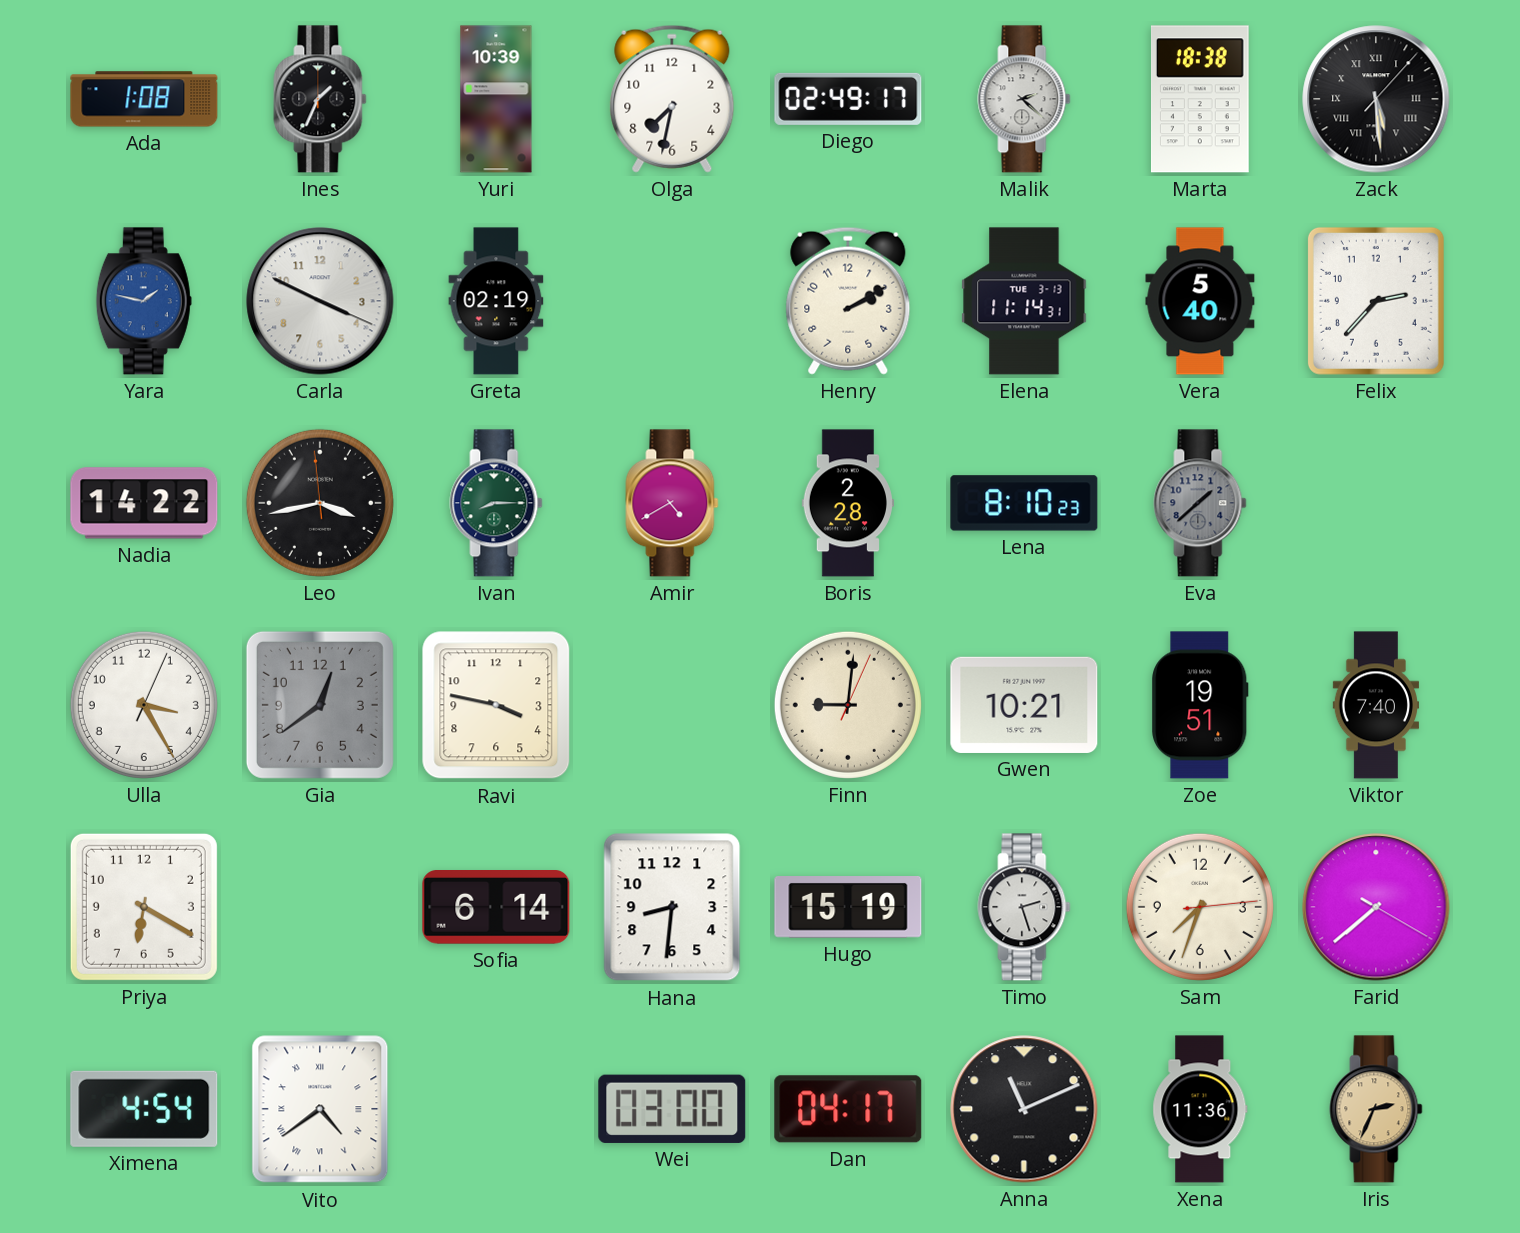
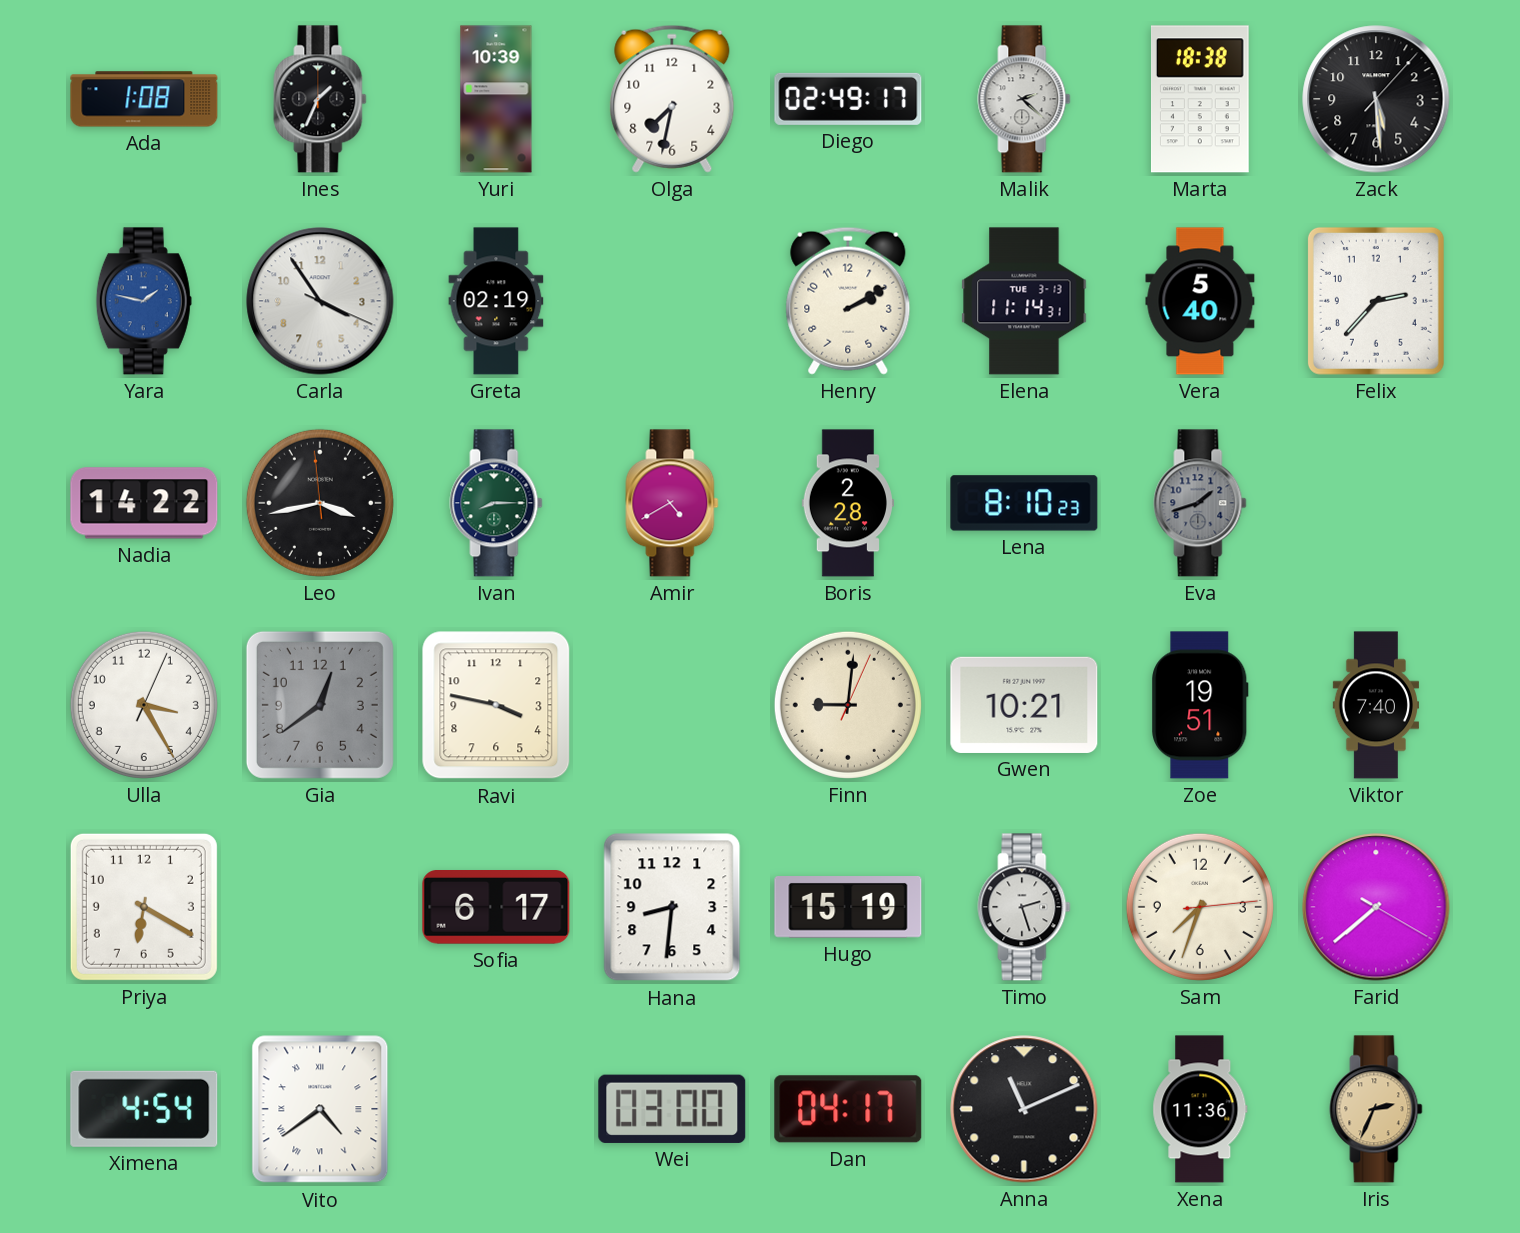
Zack numerals: Roman -> Arabic
Carla: 3:49 -> 3:54
Eva: 1:38 -> 1:42
Sofia: 6:14 -> 6:17
